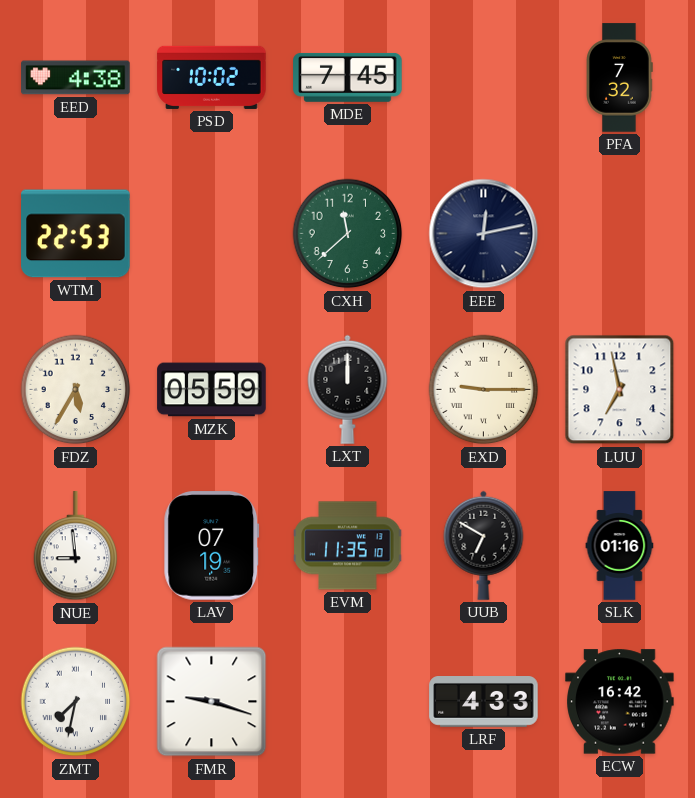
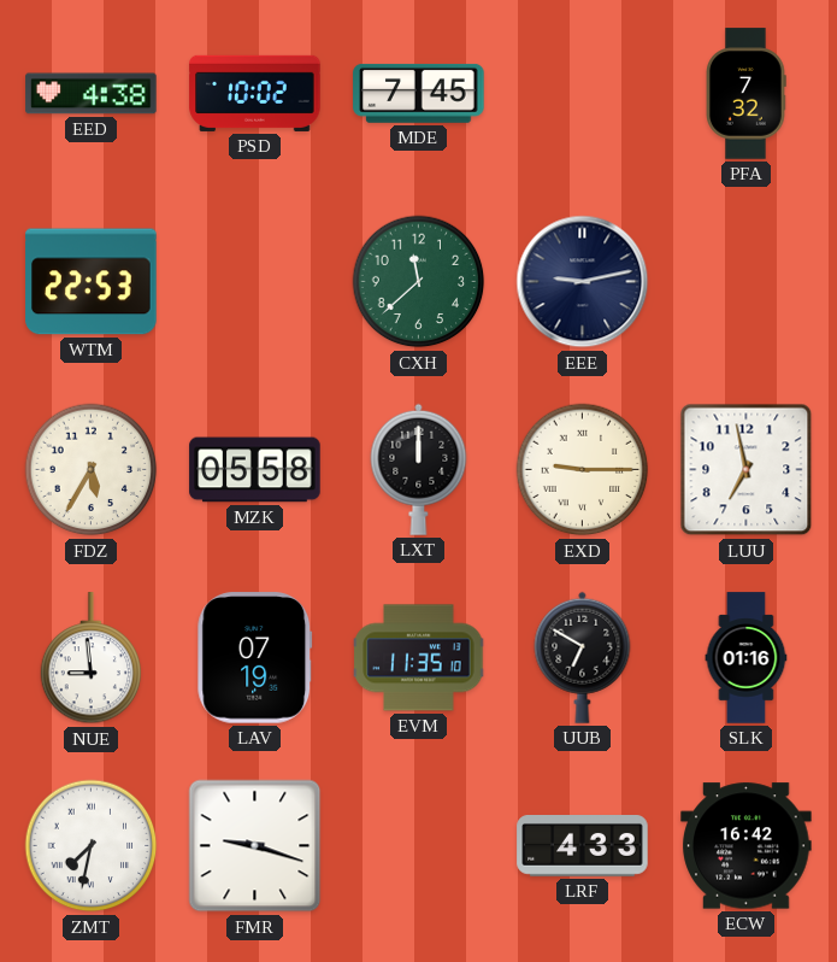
EEE: 12:13 -> 9:13
MZK: 05:59 -> 05:58
